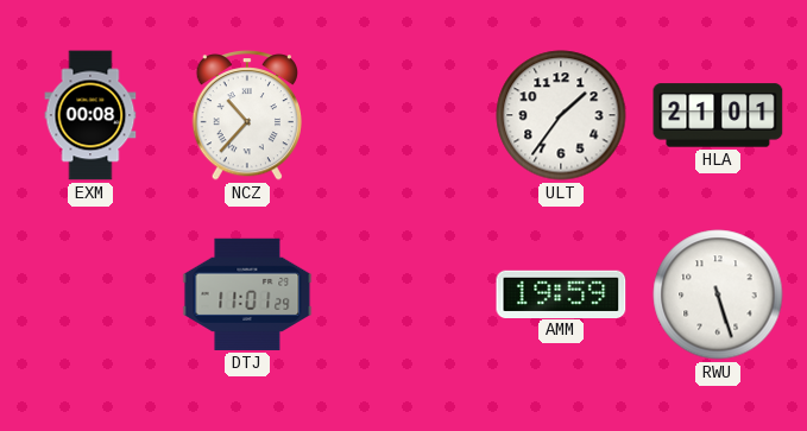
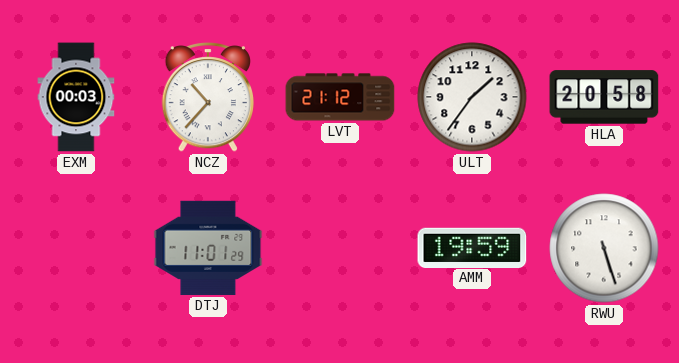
EXM: 00:08 -> 00:03
LVT: none -> 21:12
HLA: 21:01 -> 20:58
